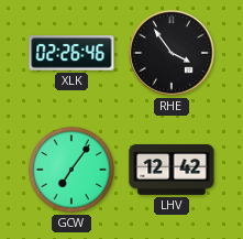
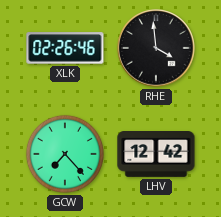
RHE: 3:54 -> 3:59
GCW: 7:06 -> 7:23
